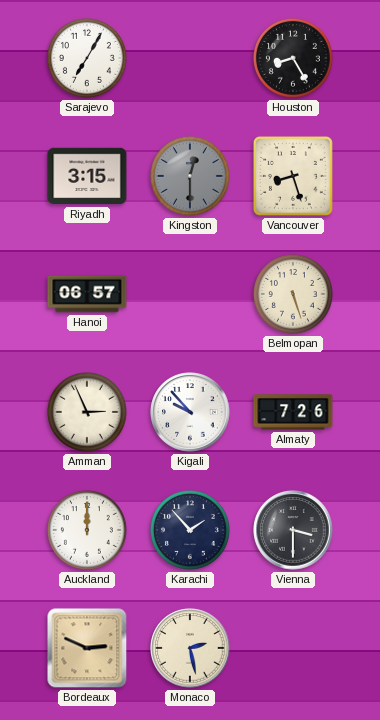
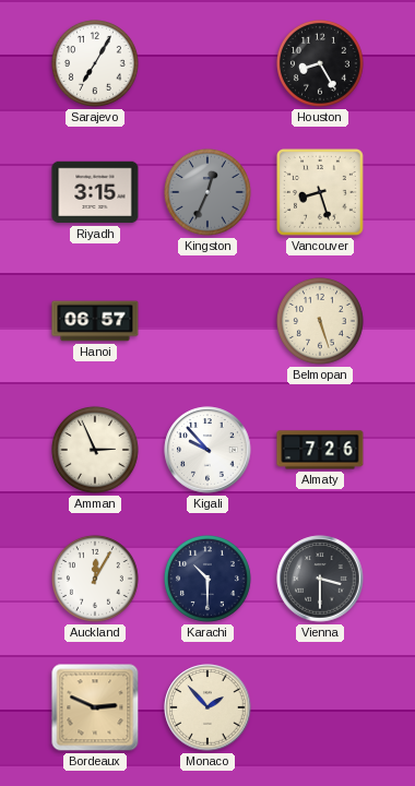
Kingston: 12:30 -> 12:34
Auckland: 12:00 -> 12:05
Karachi: 1:53 -> 10:30
Monaco: 2:28 -> 1:53
